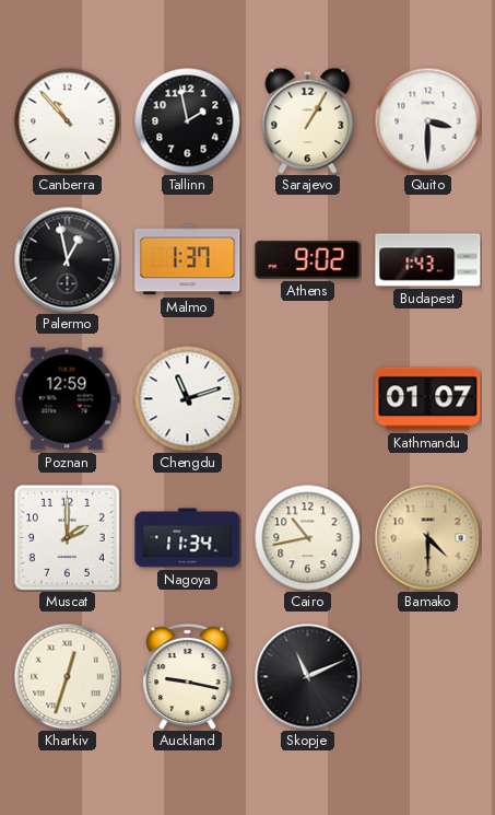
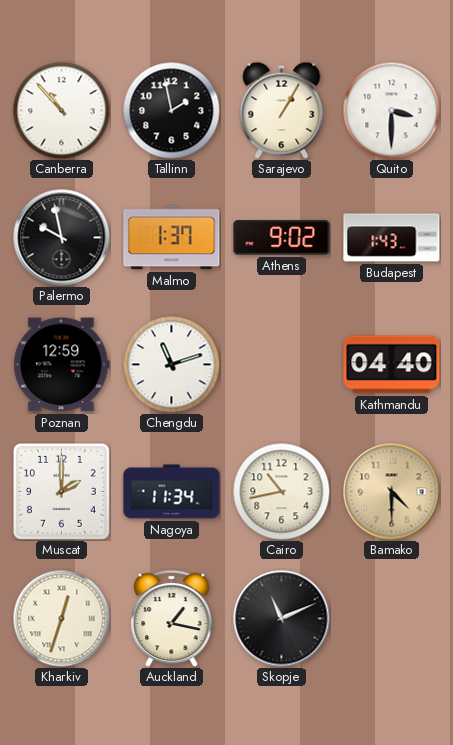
Palermo: 12:58 -> 9:58
Kathmandu: 01:07 -> 04:40
Auckland: 9:17 -> 1:17
